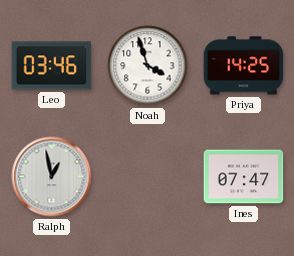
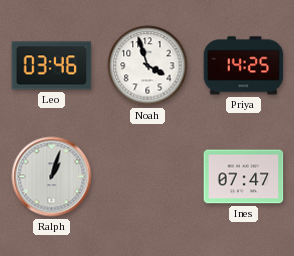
Ralph: 12:58 -> 1:03
